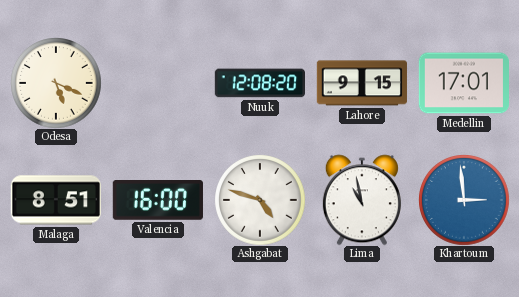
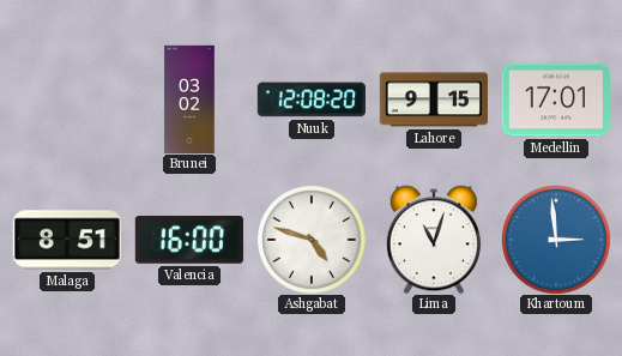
Odesa: 5:19 -> none
Brunei: none -> 03:02
Lima: 10:58 -> 11:03
